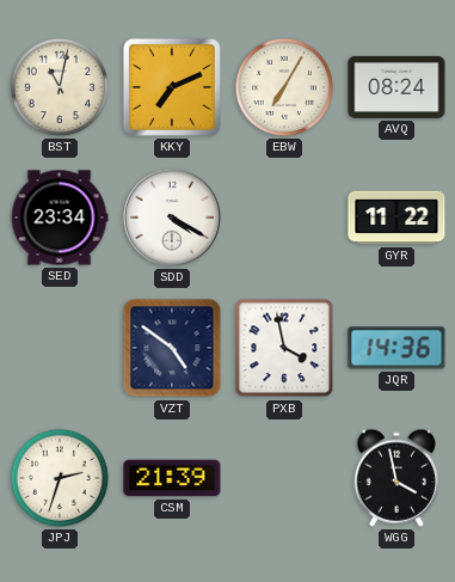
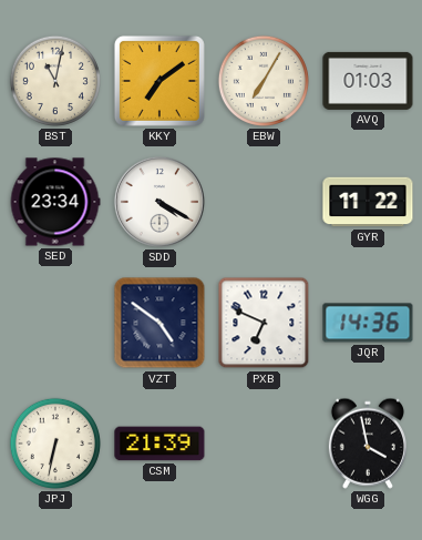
KKY: 7:11 -> 7:09
AVQ: 08:24 -> 01:03
PXB: 3:58 -> 6:49
JPJ: 2:33 -> 6:32
